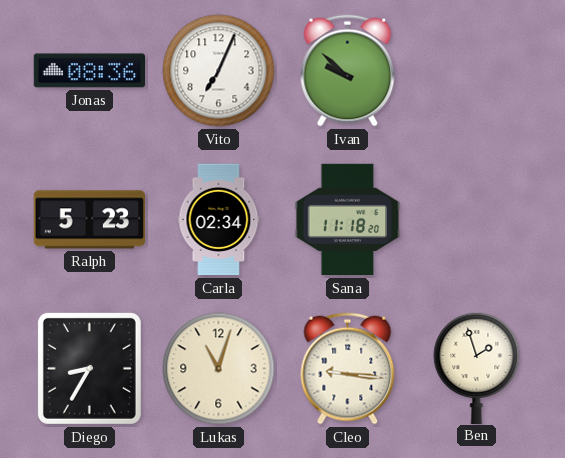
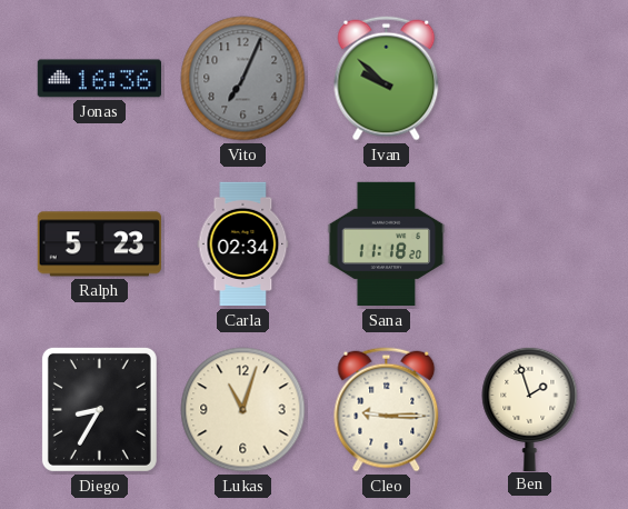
Jonas: 08:36 -> 16:36
Vito dial: white -> grey
Cleo: 9:16 -> 9:15
